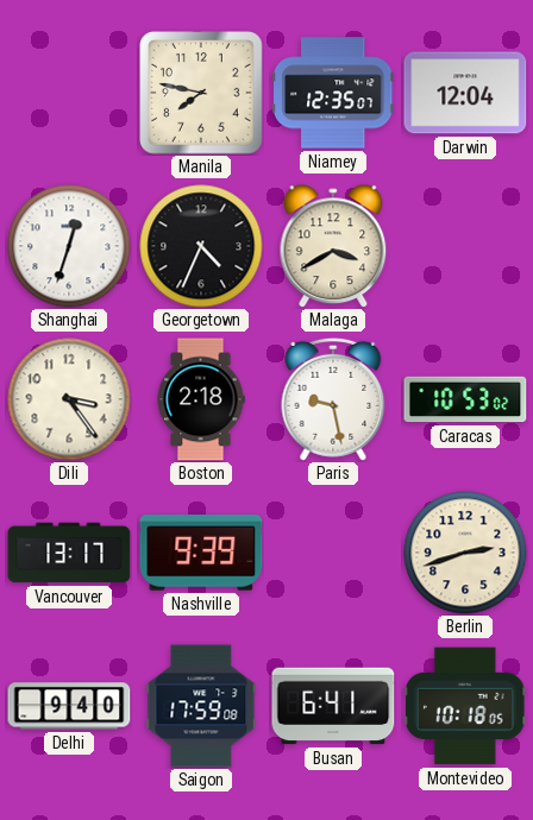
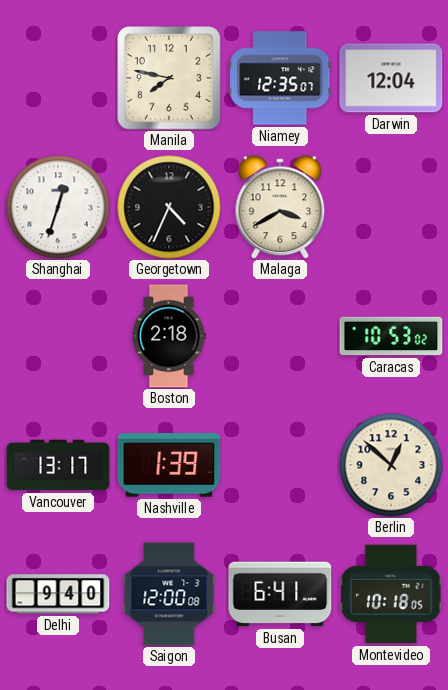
Dili: 3:24 -> none
Paris: 9:28 -> none
Nashville: 9:39 -> 1:39
Berlin: 2:42 -> 12:52
Saigon: 17:59 -> 12:00
